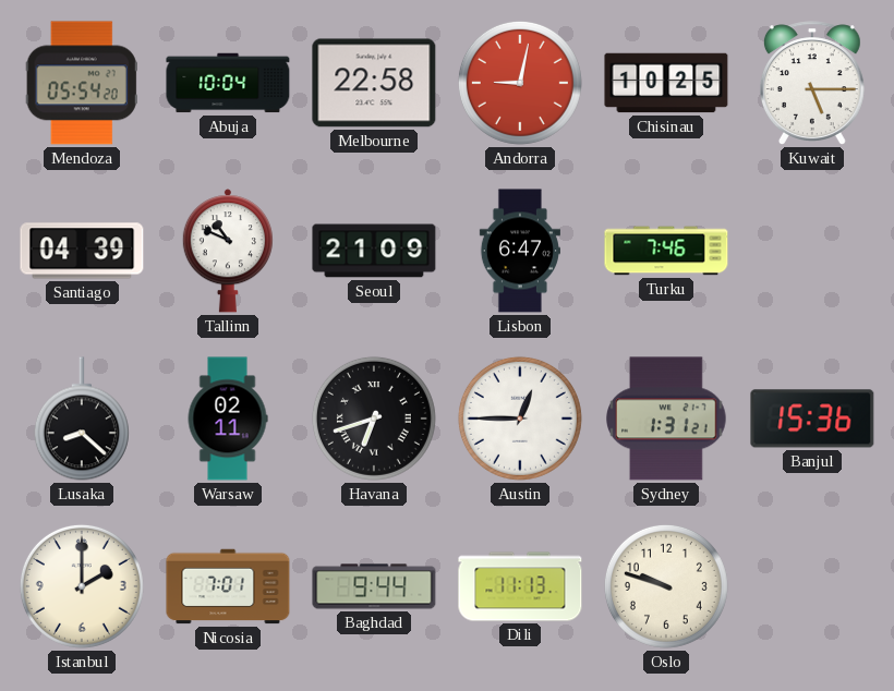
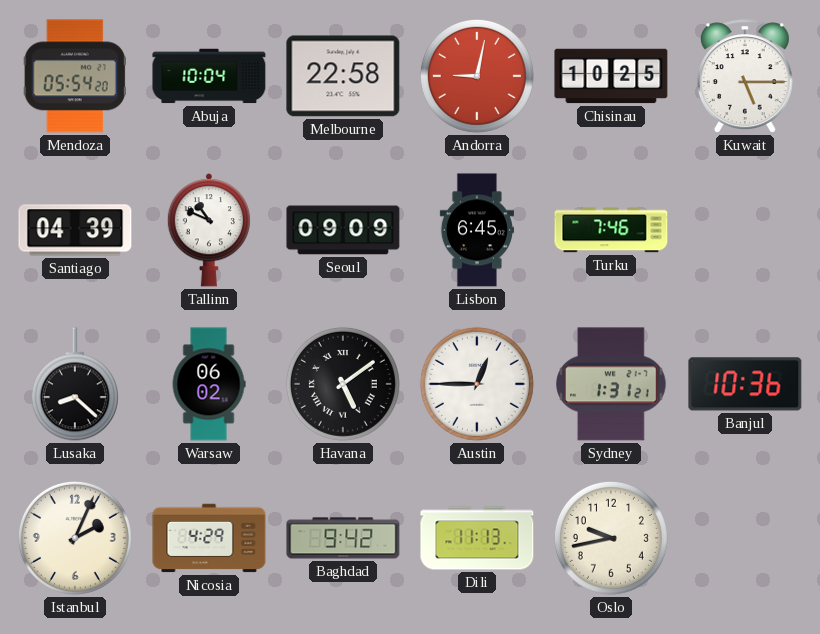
Seoul: 21:09 -> 09:09
Lisbon: 6:47 -> 6:45
Warsaw: 02:11 -> 06:02
Havana: 6:42 -> 5:09
Banjul: 15:36 -> 10:36
Istanbul: 2:00 -> 2:04
Nicosia: 7:01 -> 4:29
Baghdad: 9:44 -> 9:42
Oslo: 9:48 -> 9:43
